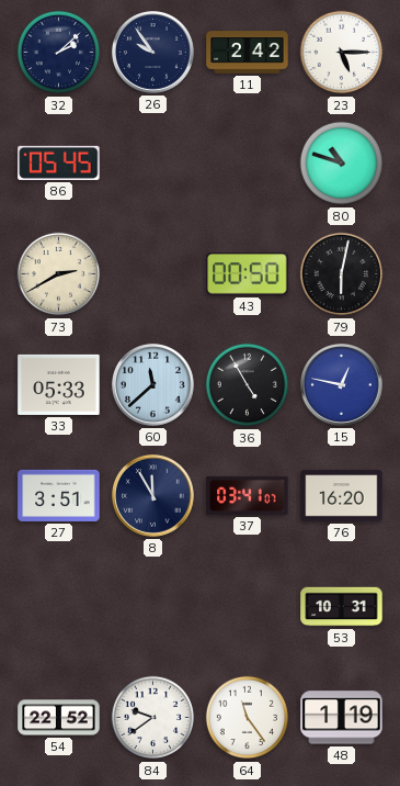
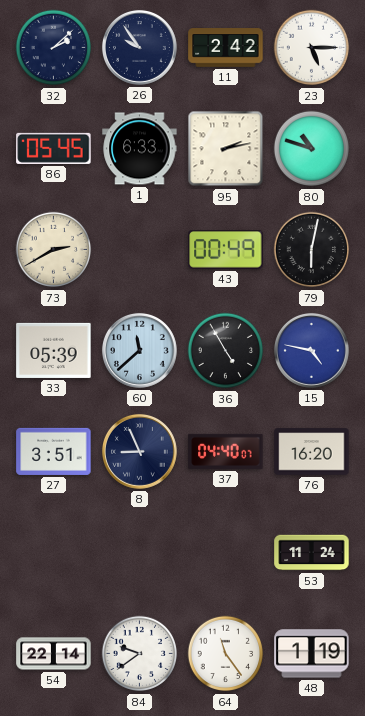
1: none -> 6:33
95: none -> 2:13
43: 00:50 -> 00:49
33: 05:33 -> 05:39
15: 12:47 -> 4:47
8: 11:55 -> 8:56
37: 03:41 -> 04:40
53: 10:31 -> 11:24
54: 22:52 -> 22:14
